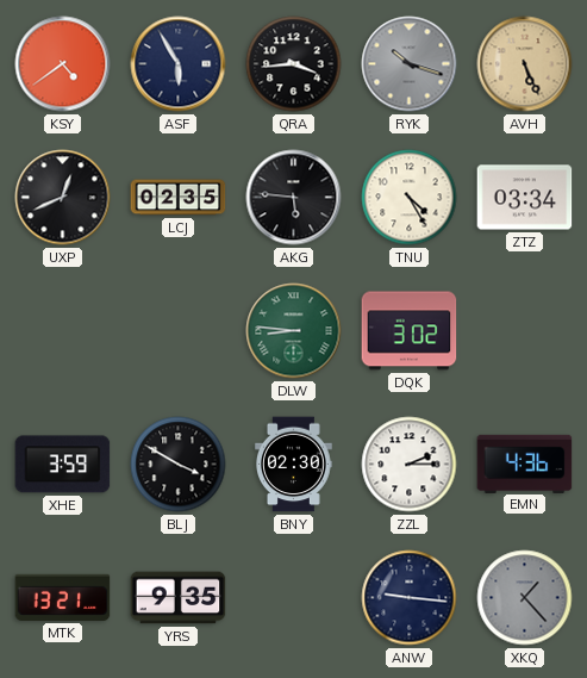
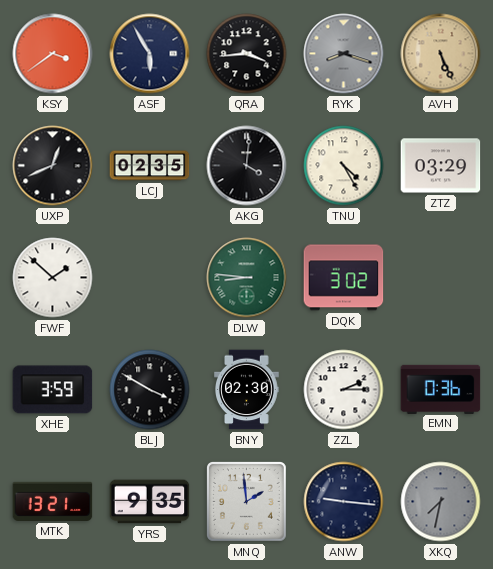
KSY: 4:39 -> 3:39
RYK: 10:18 -> 8:18
AKG: 5:46 -> 4:01
ZTZ: 03:34 -> 03:29
FWF: none -> 1:52
EMN: 4:36 -> 0:36
MNQ: none -> 1:59
XKQ: 1:23 -> 7:32
